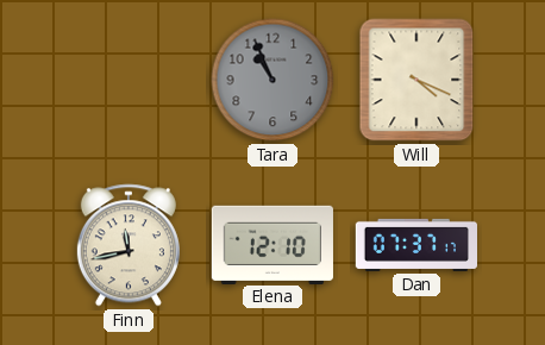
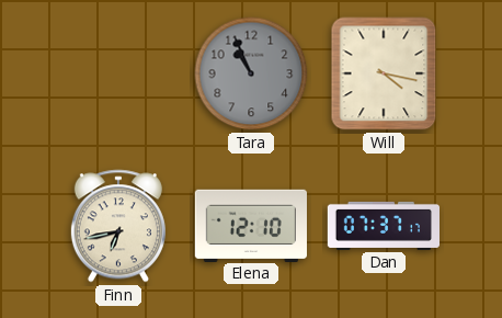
Will: 4:19 -> 4:17
Finn: 11:43 -> 6:43
